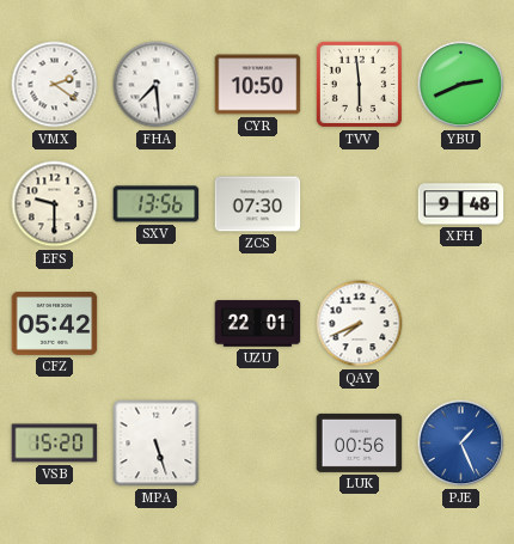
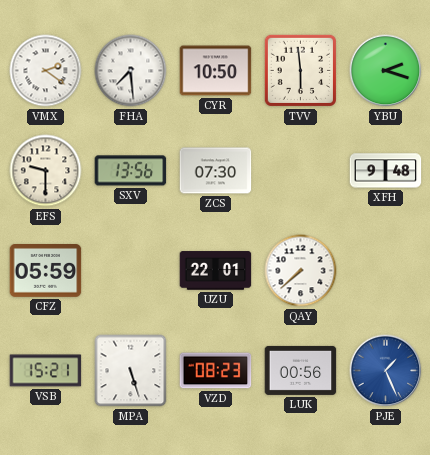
YBU: 2:41 -> 2:18
CFZ: 05:42 -> 05:59
QAY: 7:41 -> 7:38
VSB: 15:20 -> 15:21
VZD: none -> 08:23
